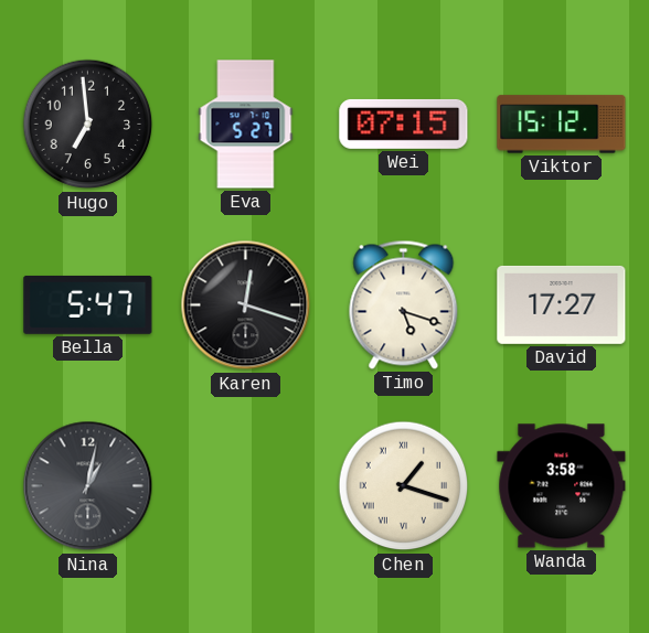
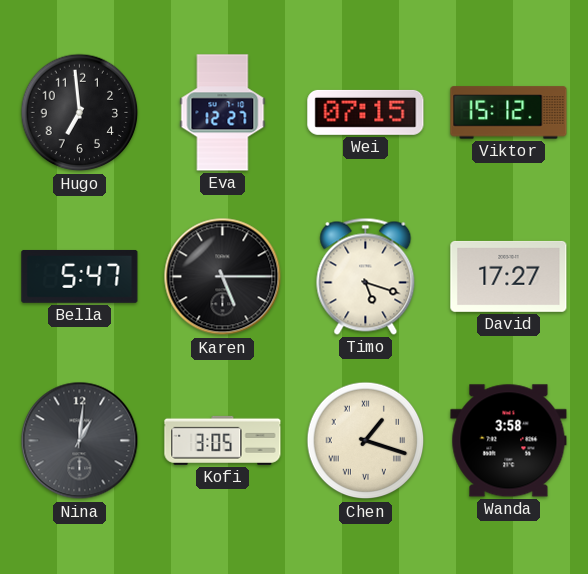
Eva: 5:27 -> 12:27
Karen: 12:18 -> 5:15
Nina: 1:02 -> 1:01
Kofi: none -> 3:05
